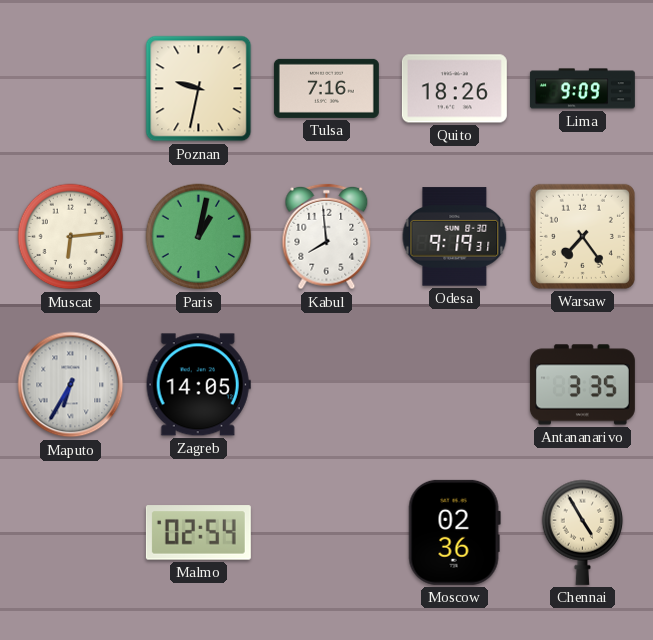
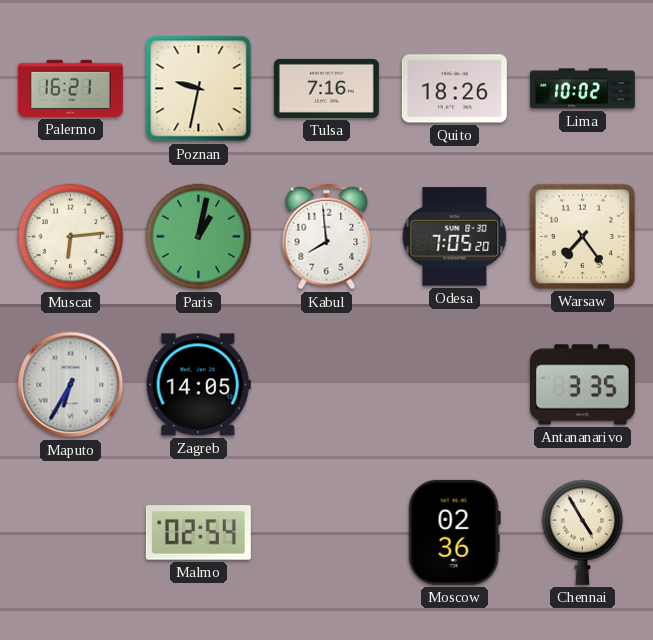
Palermo: none -> 16:21
Lima: 9:09 -> 10:02
Odesa: 9:19 -> 7:05
